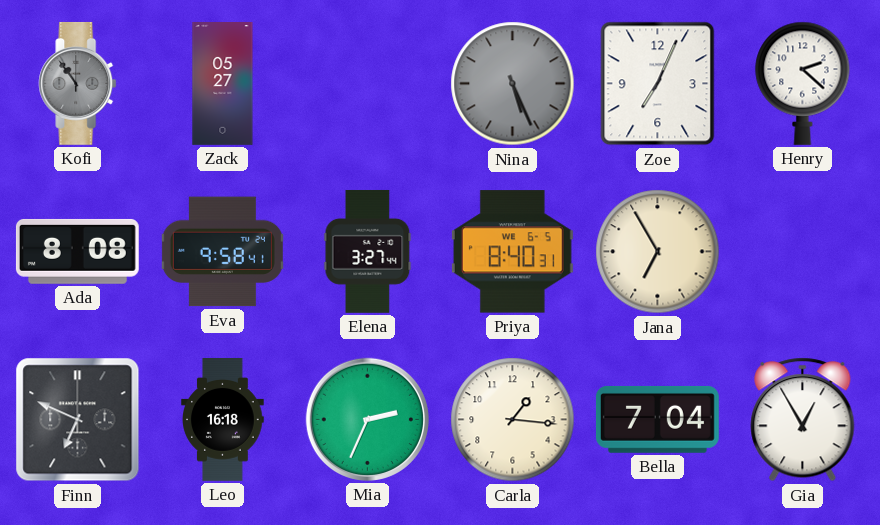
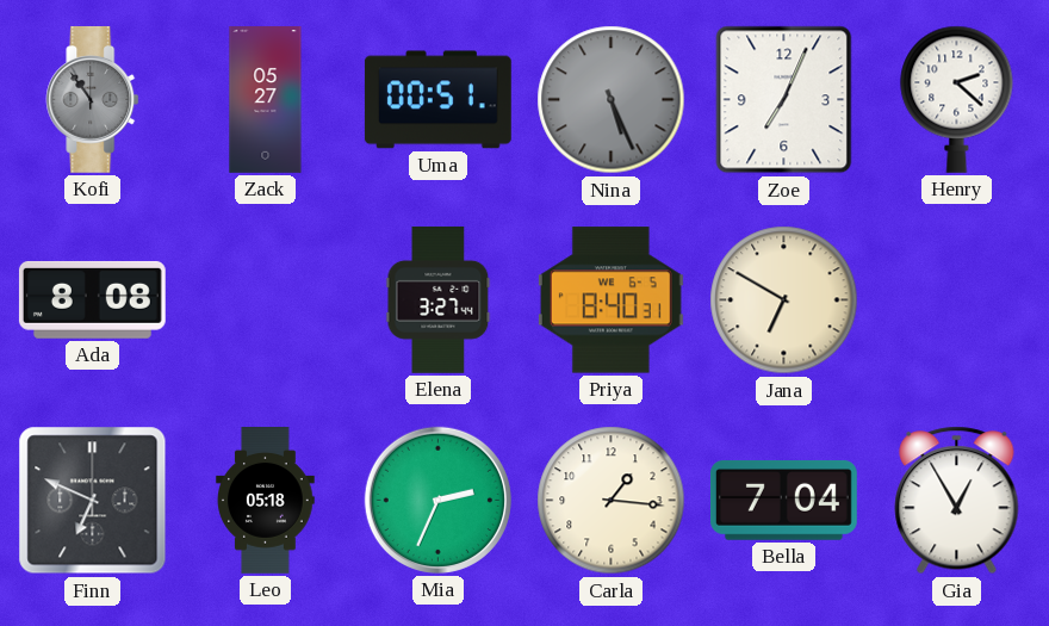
Uma: none -> 00:51
Eva: 9:58 -> none
Jana: 6:55 -> 6:50
Leo: 16:18 -> 05:18
